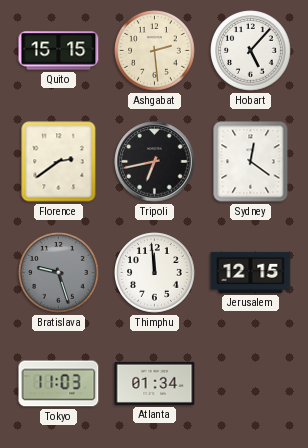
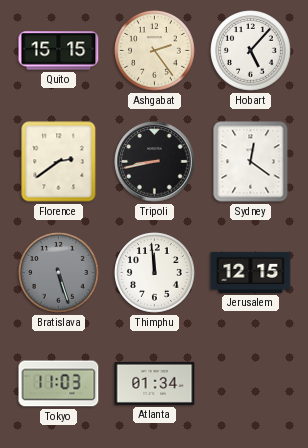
Ashgabat: 2:29 -> 2:24
Tripoli: 6:43 -> 8:43
Bratislava: 9:27 -> 5:27
